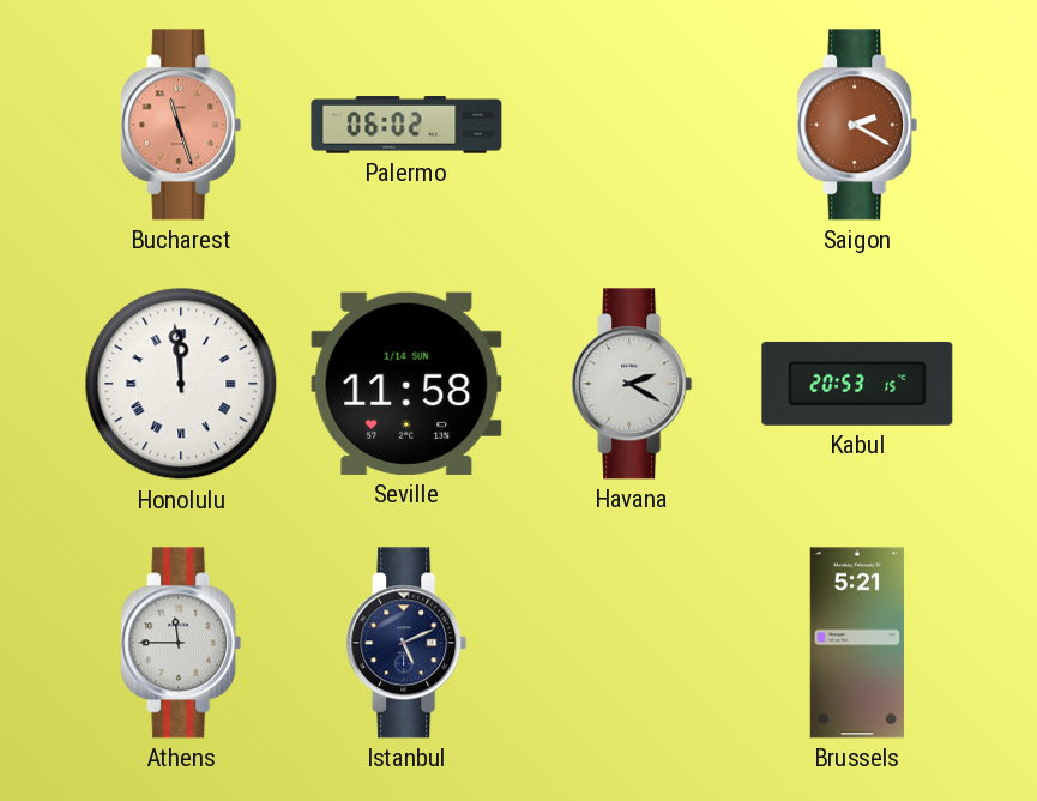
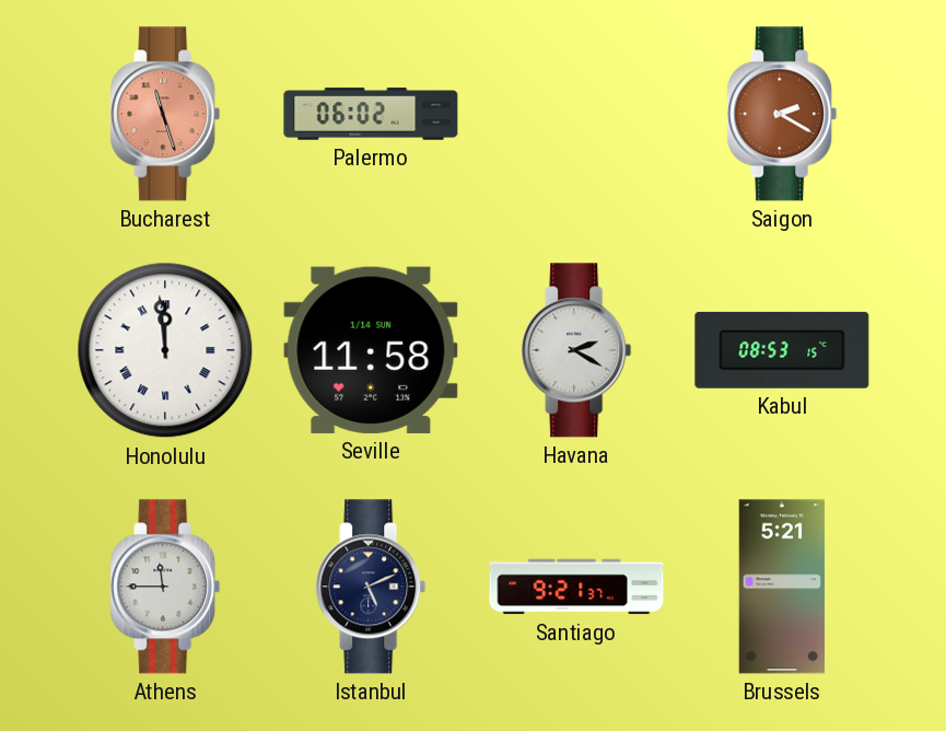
Kabul: 20:53 -> 08:53
Santiago: none -> 9:21
